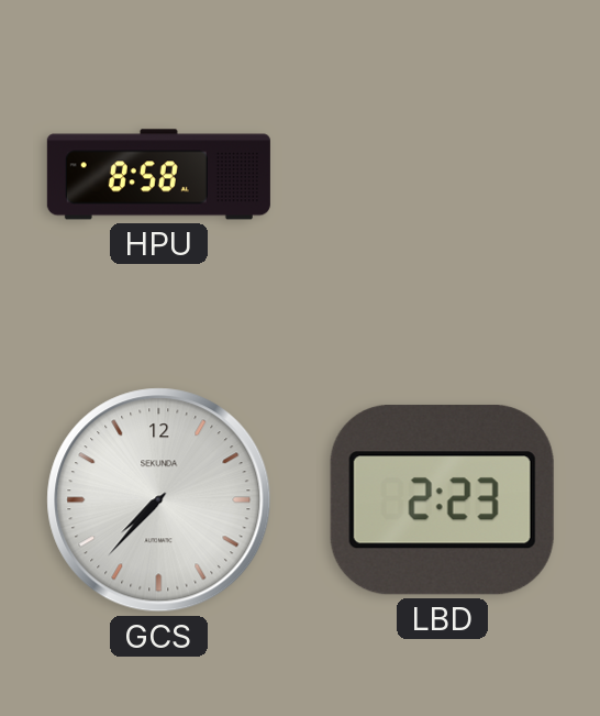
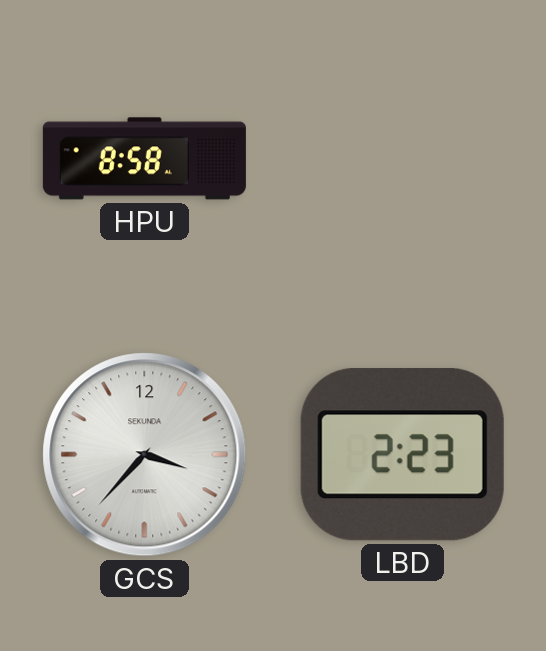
GCS: 7:37 -> 3:37
